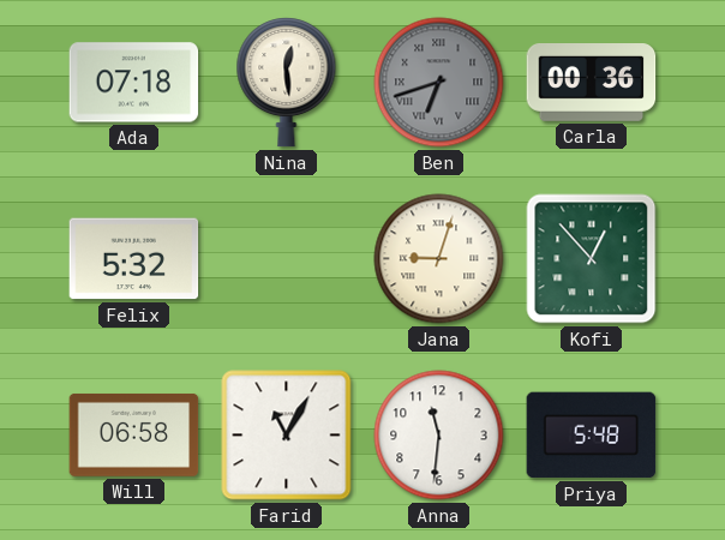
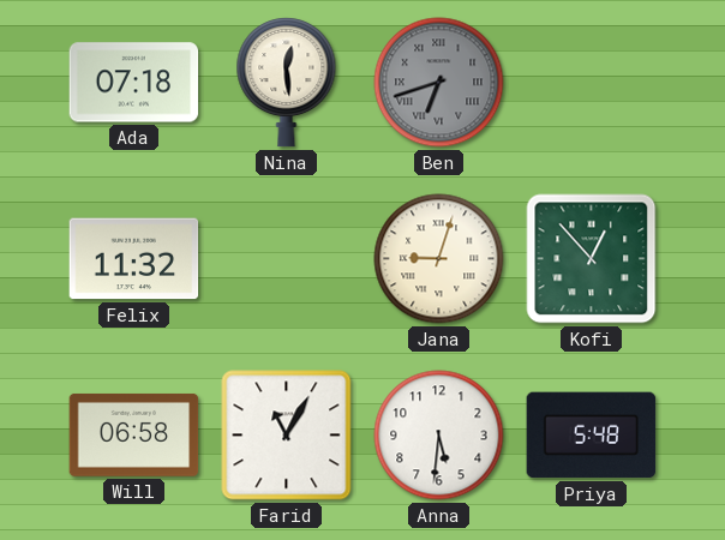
Carla: 00:36 -> none
Felix: 5:32 -> 11:32
Anna: 11:31 -> 5:31
